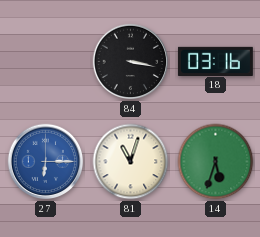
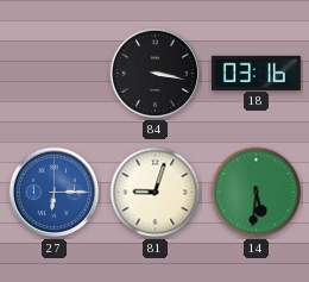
81: 11:03 -> 9:03
14: 5:33 -> 5:31
